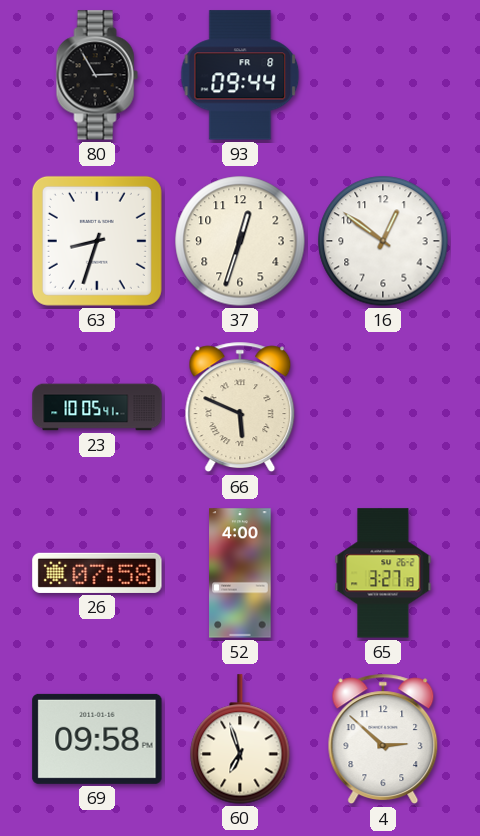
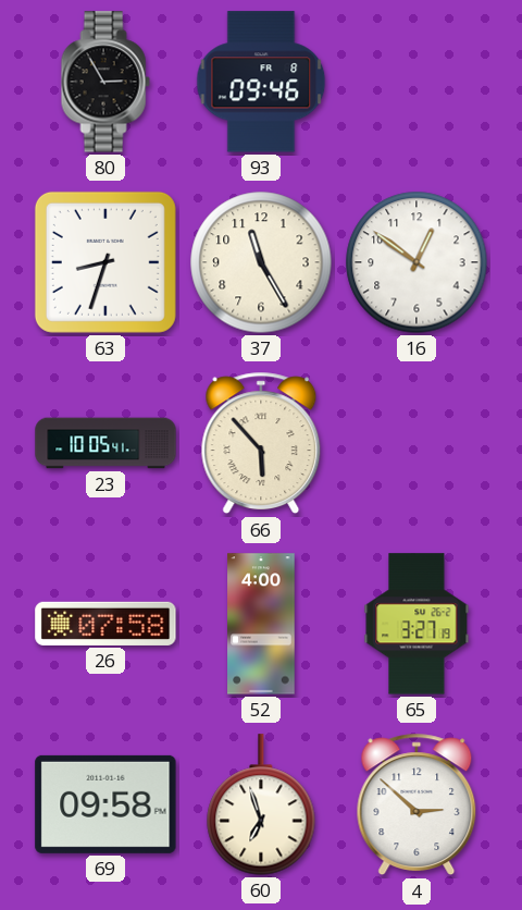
93: 09:44 -> 09:46
37: 12:33 -> 11:25
66: 5:49 -> 5:53
